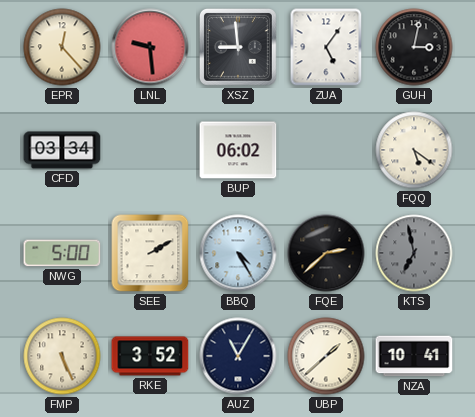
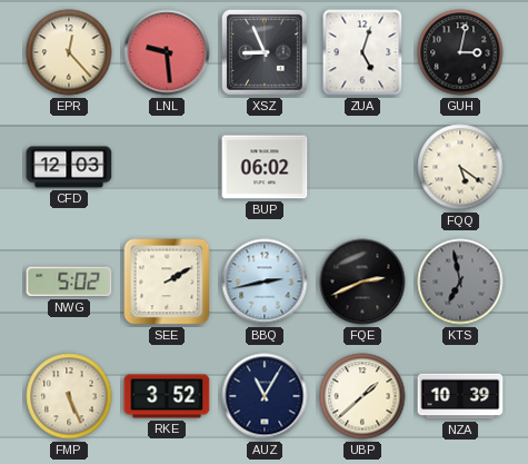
XSZ: 8:59 -> 8:56
ZUA: 5:06 -> 5:03
CFD: 03:34 -> 12:03
NWG: 5:00 -> 5:02
BBQ: 4:25 -> 2:43
FQE: 2:38 -> 2:41
NZA: 10:41 -> 10:39
